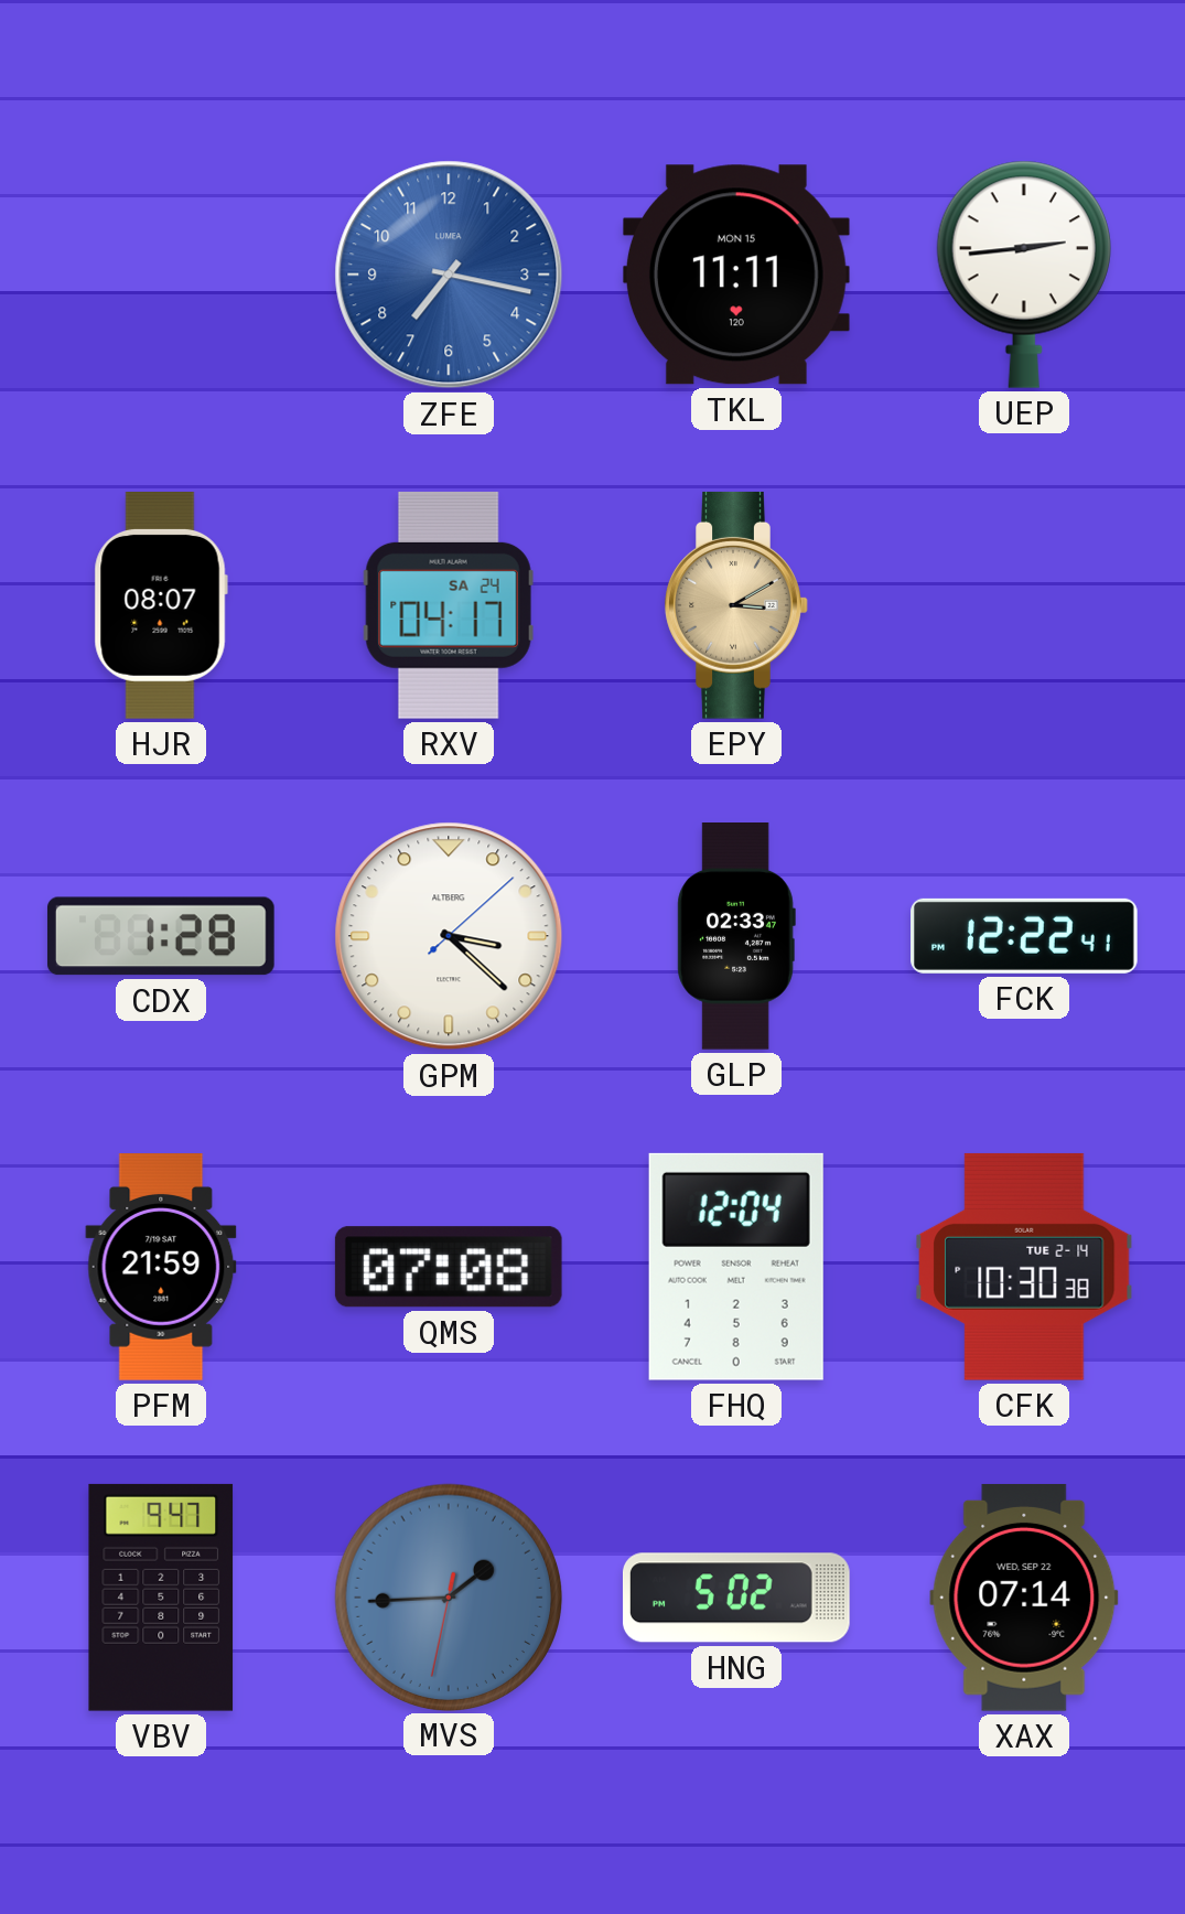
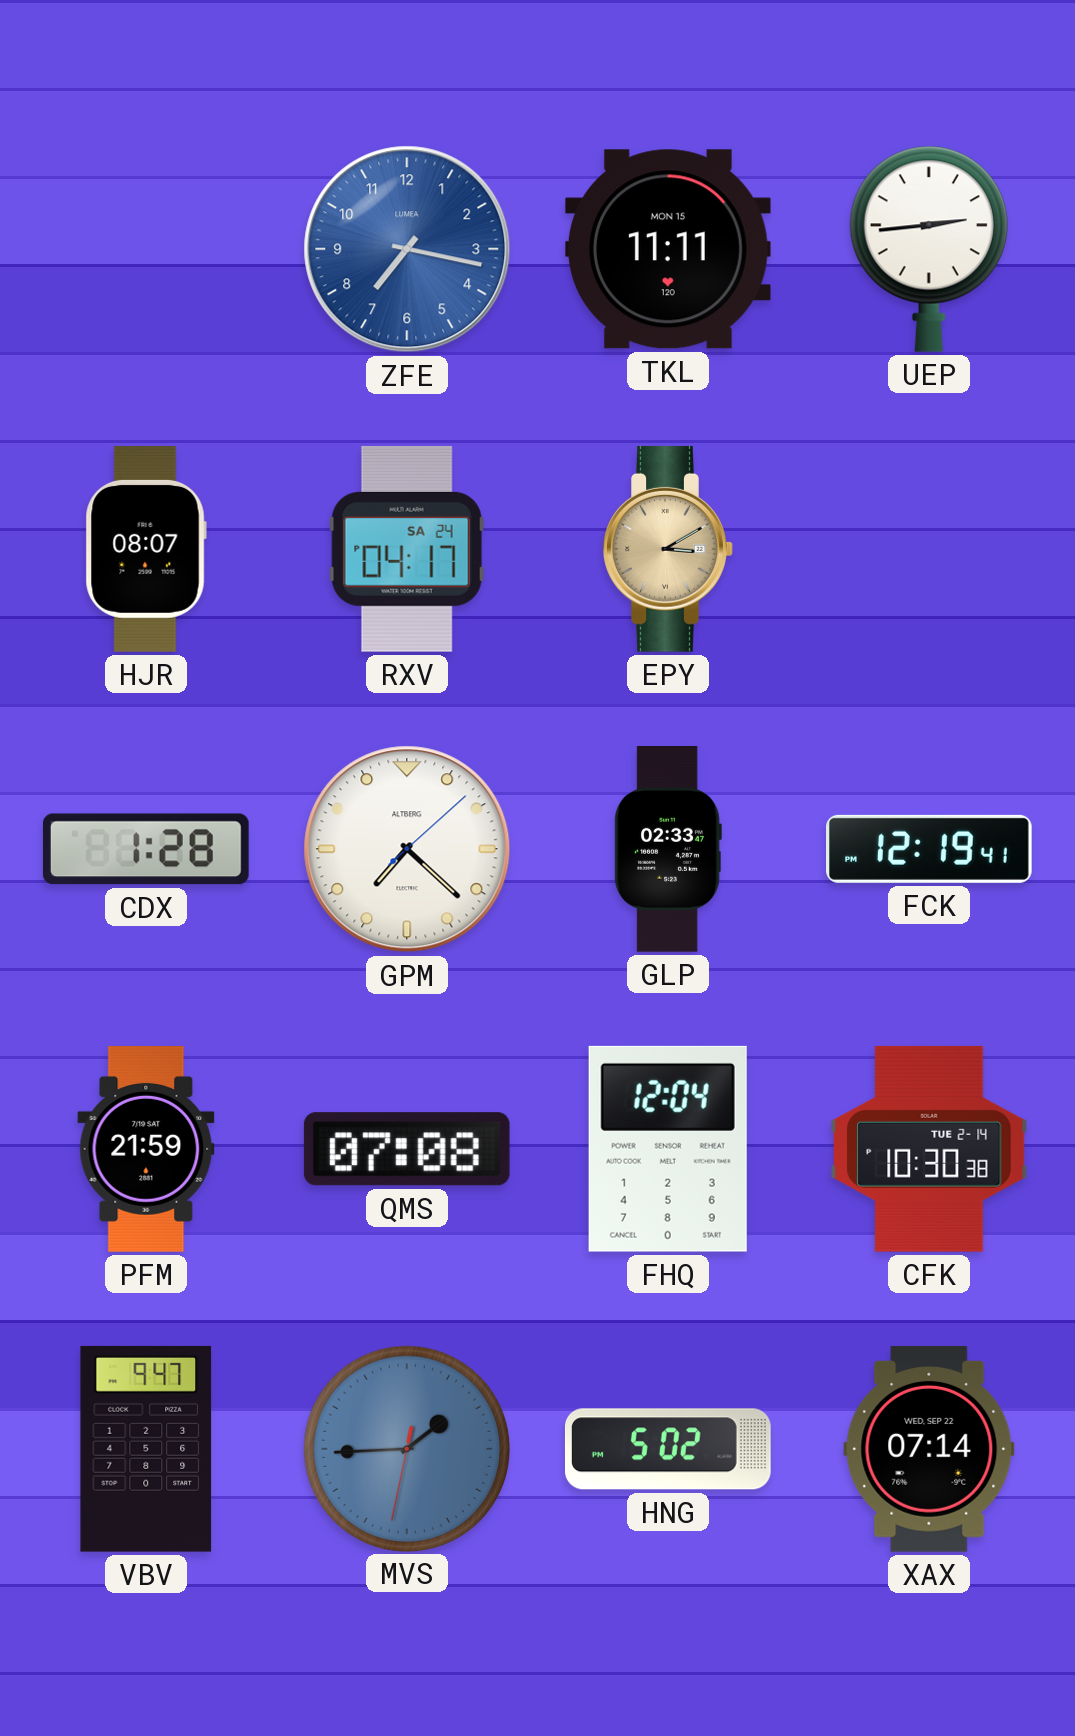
GPM: 3:22 -> 7:22
FCK: 12:22 -> 12:19
